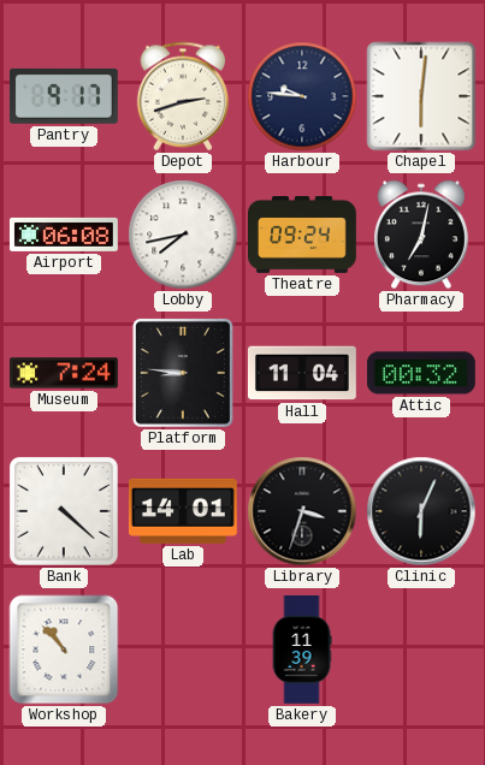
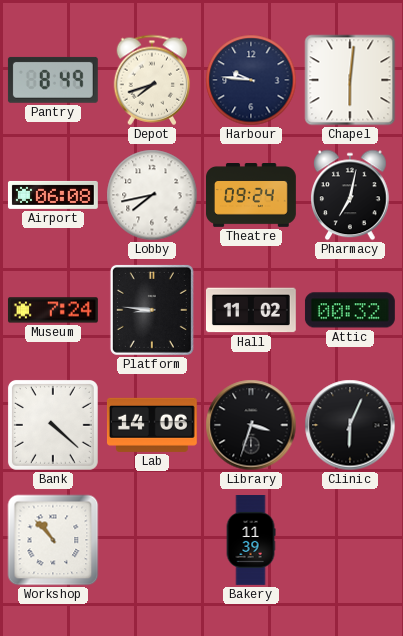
Pantry: 9:17 -> 8:49
Depot: 2:42 -> 7:42
Hall: 11:04 -> 11:02
Lab: 14:01 -> 14:06
